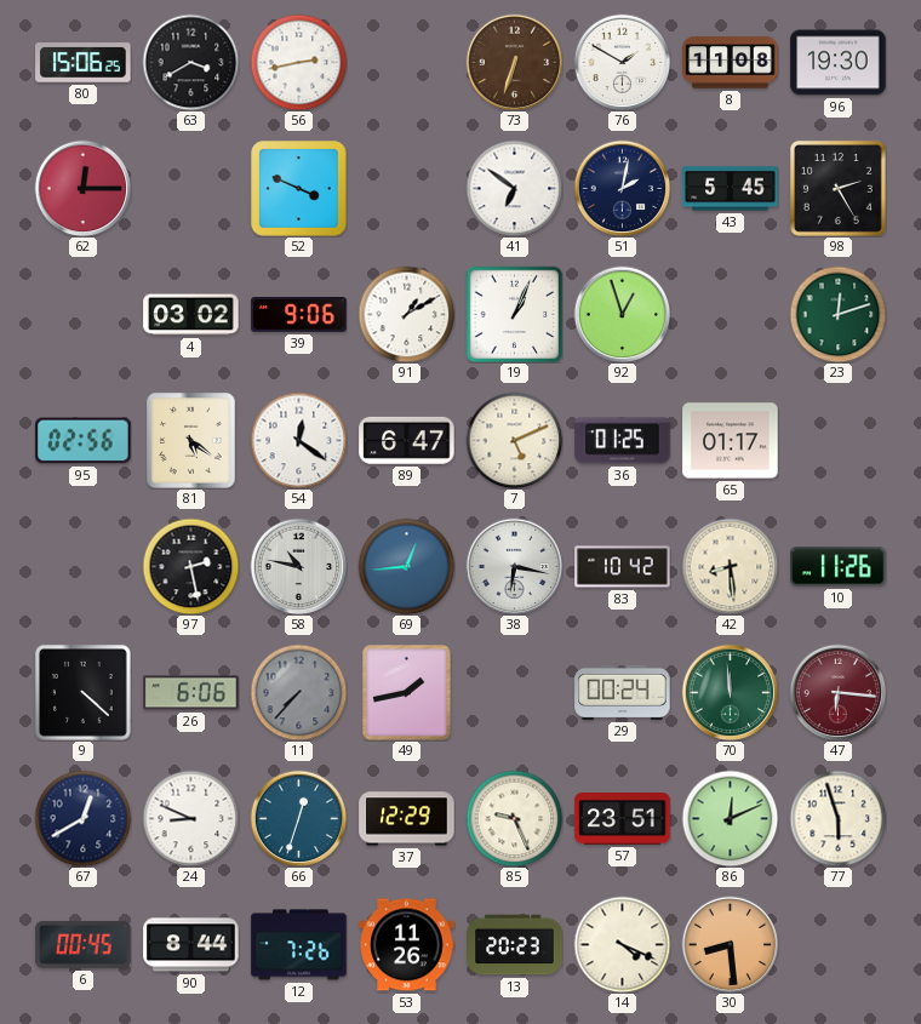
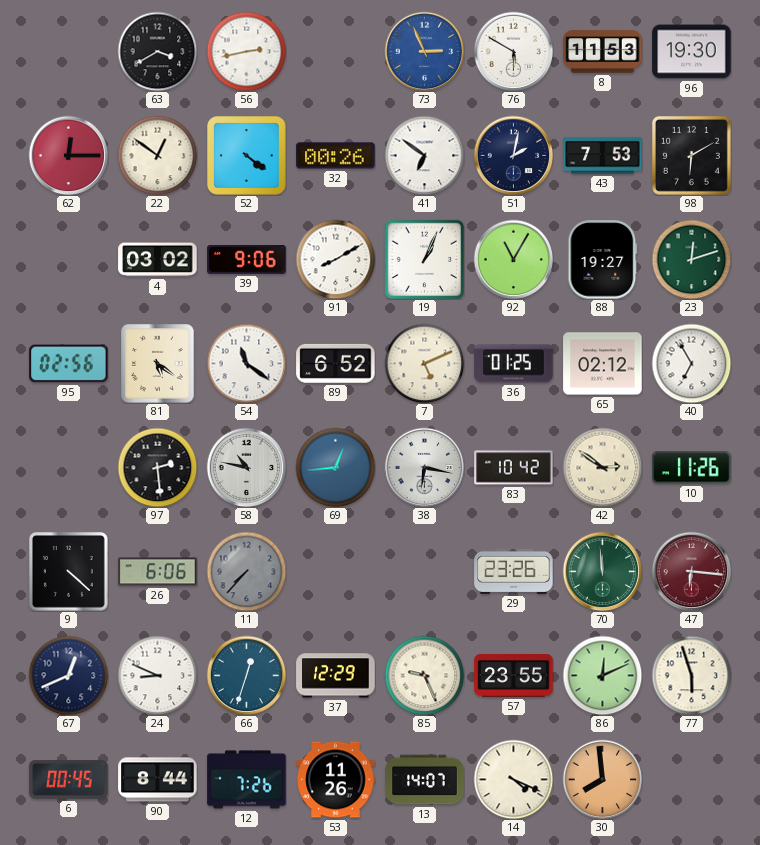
80: 15:06 -> none
73: 6:33 -> 2:56
73 dial: brown -> blue
76: 1:50 -> 5:50
8: 11:08 -> 11:53
22: none -> 12:51
52: 3:49 -> 4:21
32: none -> 00:26
43: 5:45 -> 7:53
98: 2:25 -> 6:10
91: 1:10 -> 8:10
92: 12:57 -> 11:05
88: none -> 19:27
54: 12:21 -> 11:21
89: 6:47 -> 6:52
65: 01:17 -> 02:12
40: none -> 6:55
97: 2:28 -> 2:29
42: 8:29 -> 2:51
49: 1:43 -> none
29: 00:24 -> 23:26
67: 12:40 -> 12:41
57: 23:51 -> 23:55
13: 20:23 -> 14:07
30: 8:29 -> 7:59
